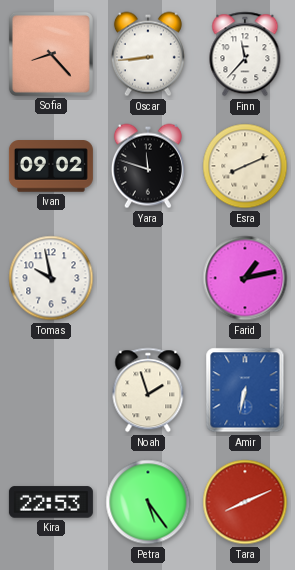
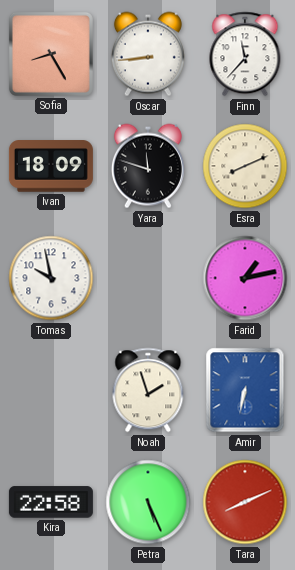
Sofia: 8:23 -> 8:25
Ivan: 09:02 -> 18:09
Kira: 22:53 -> 22:58
Petra: 5:24 -> 5:26
